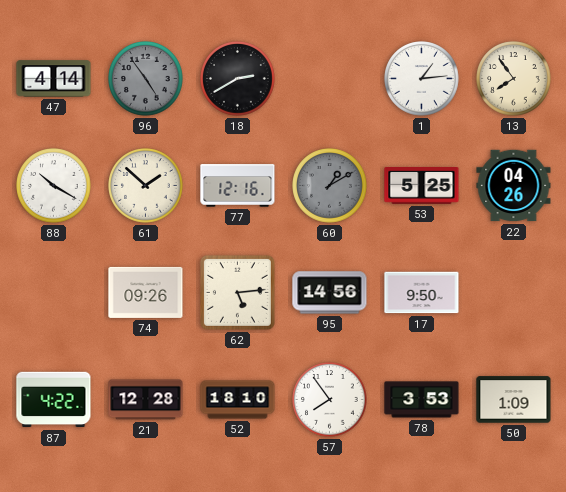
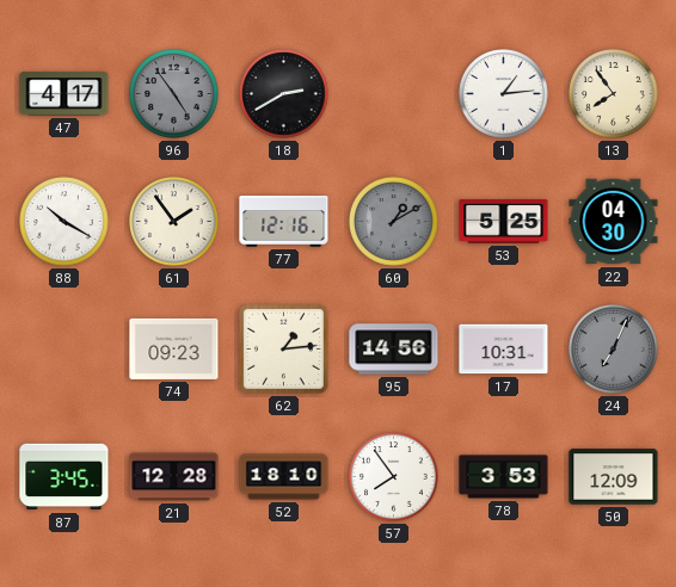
47: 4:14 -> 4:17
61: 1:52 -> 1:54
22: 04:26 -> 04:30
74: 09:26 -> 09:23
62: 5:14 -> 1:14
17: 9:50 -> 10:31
24: none -> 7:04
87: 4:22 -> 3:45
50: 1:09 -> 12:09
